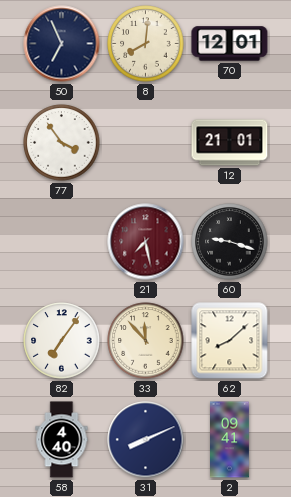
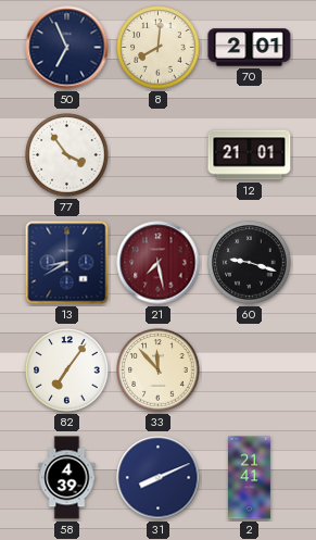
70: 12:01 -> 2:01
13: none -> 8:40
62: 8:08 -> none
58: 4:40 -> 4:39
2: 09:41 -> 21:41
